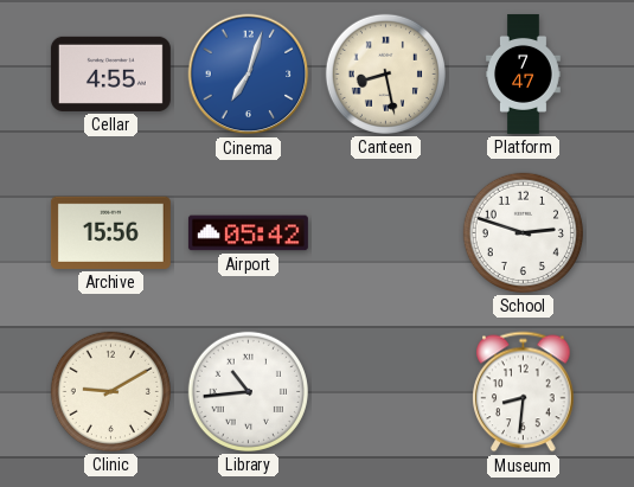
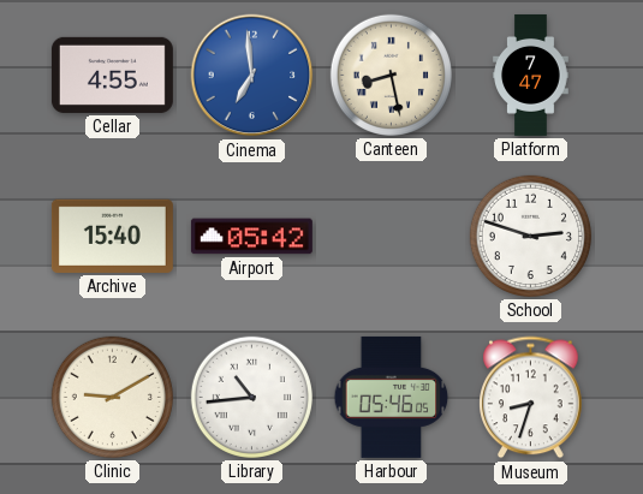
Cinema: 7:03 -> 6:59
Archive: 15:56 -> 15:40
Harbour: none -> 05:46
Museum: 8:31 -> 8:33
